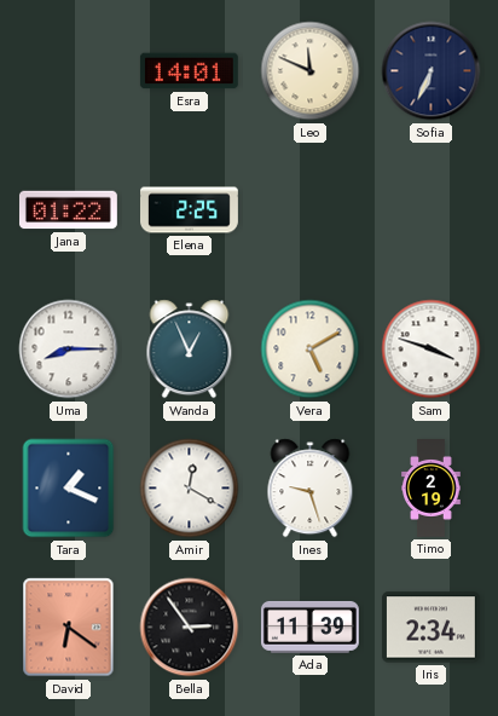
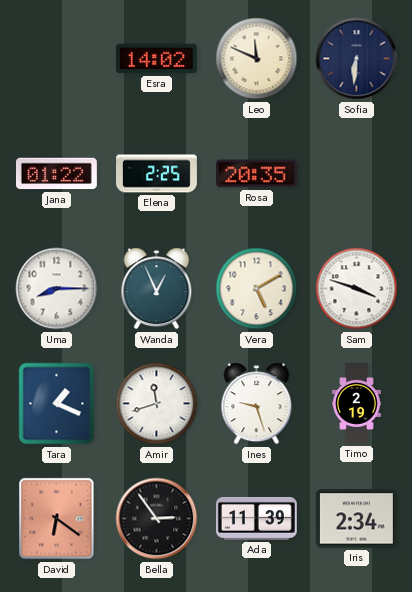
Esra: 14:01 -> 14:02
Sofia: 6:34 -> 6:31
Rosa: none -> 20:35
Amir: 12:20 -> 11:42
